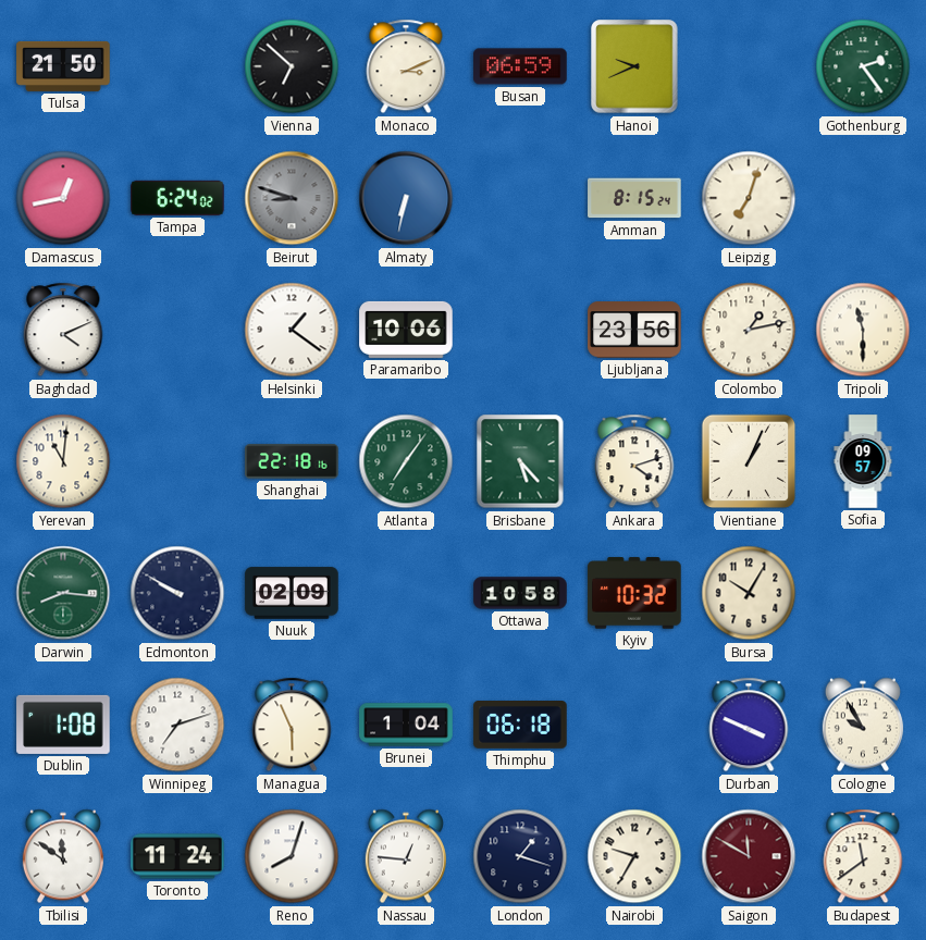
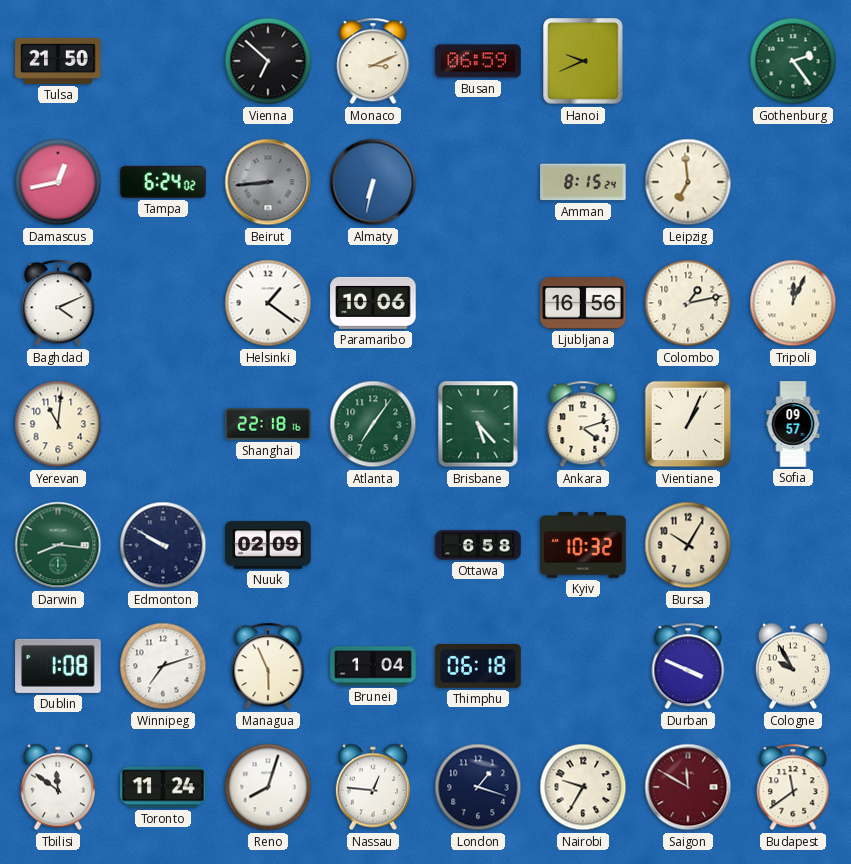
Beirut: 8:48 -> 8:44
Leipzig: 7:03 -> 6:59
Ljubljana: 23:56 -> 16:56
Tripoli: 11:30 -> 12:04
Ottawa: 10:58 -> 6:58
